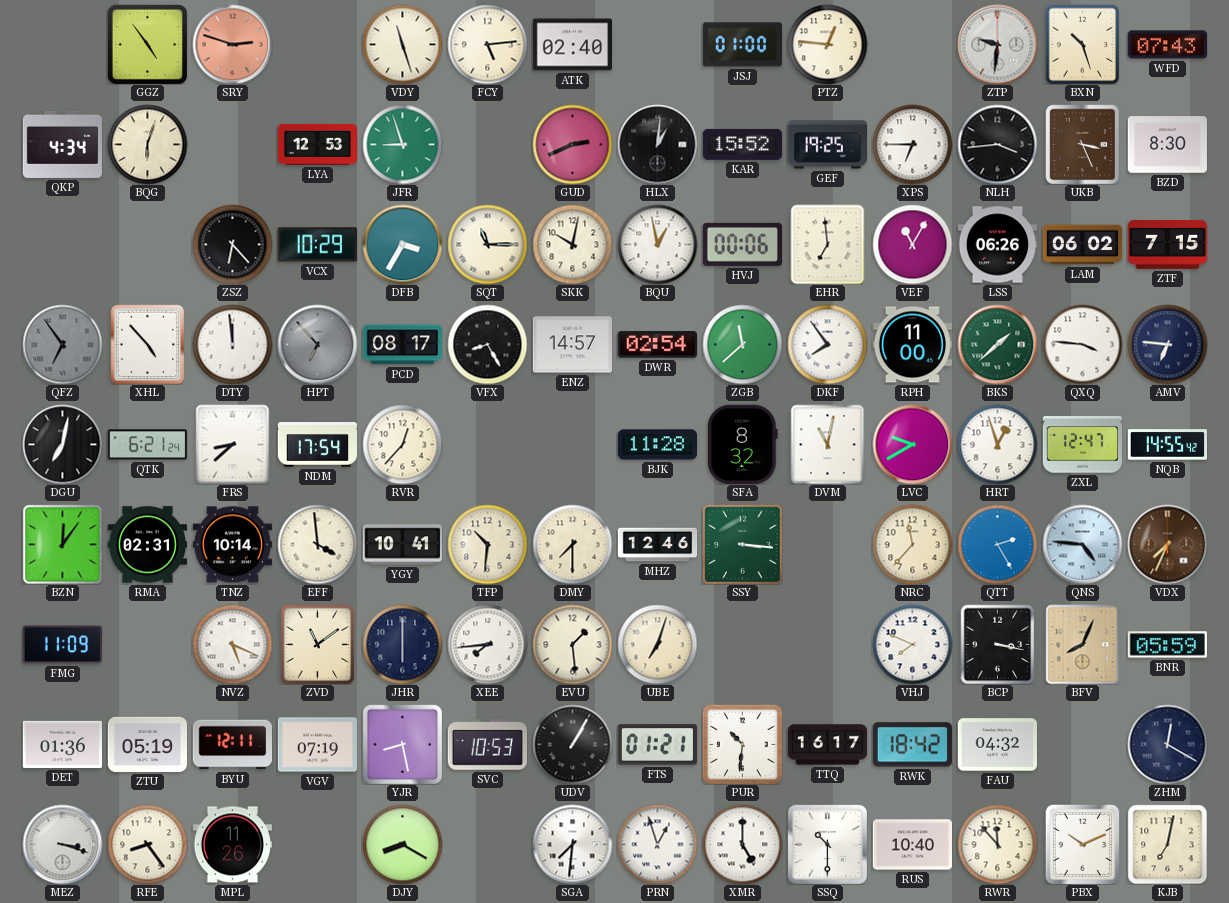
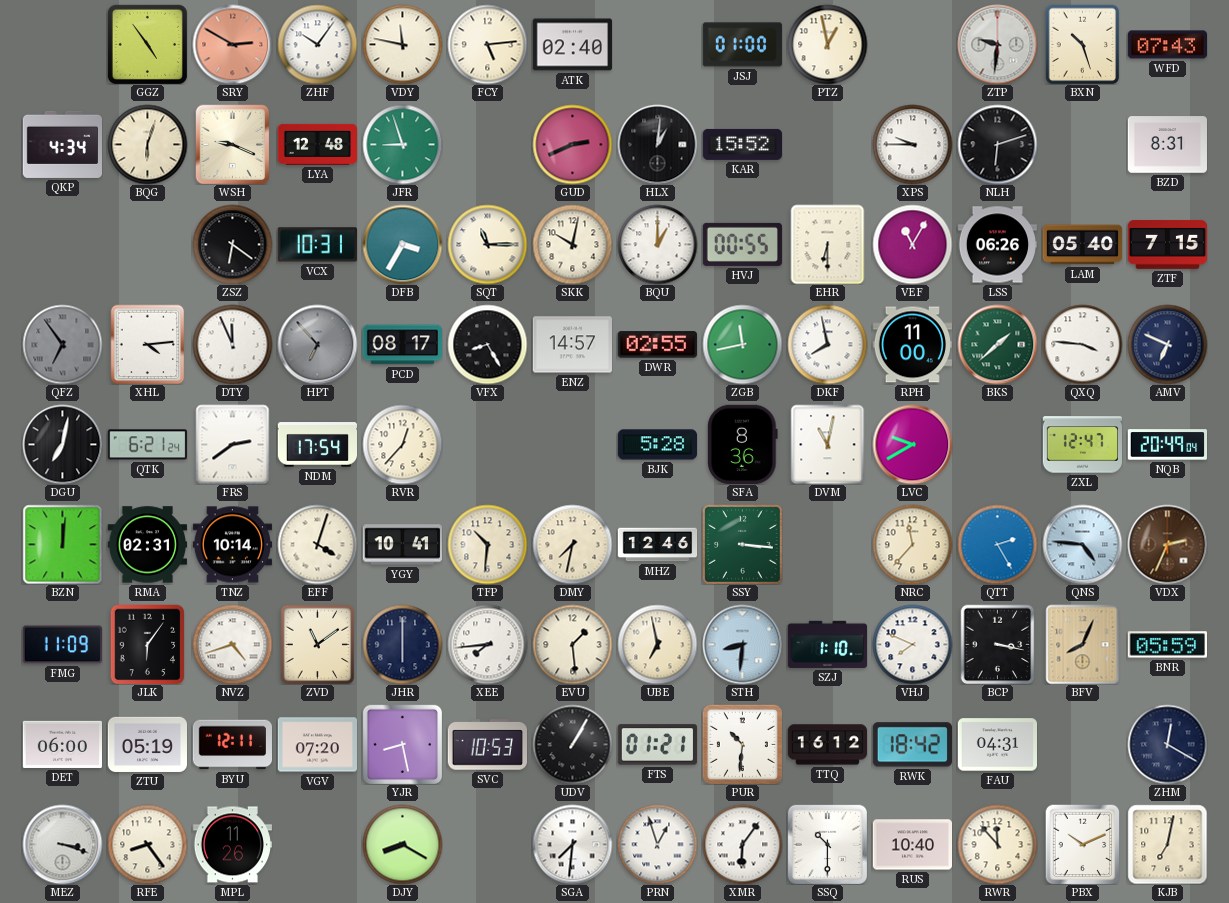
SRY: 2:48 -> 2:50
ZHF: none -> 10:06
VDY: 11:27 -> 11:47
PTZ: 12:46 -> 12:58
WSH: none -> 9:19
LYA: 12:53 -> 12:48
GEF: 19:25 -> none
XPS: 6:45 -> 9:45
NLH: 3:44 -> 6:12
UKB: 3:26 -> none
BZD: 8:30 -> 8:31
ZSZ: 6:23 -> 6:21
VCX: 10:29 -> 10:31
BQU: 12:58 -> 1:00
HVJ: 00:06 -> 00:55
EHR: 6:59 -> 6:30
LAM: 06:02 -> 05:40
XHL: 4:53 -> 4:14
DTY: 11:59 -> 11:56
DWR: 02:54 -> 02:55
ZGB: 11:38 -> 11:43
DKF: 7:54 -> 7:58
AMV: 6:46 -> 6:49
FRS: 8:38 -> 2:39
BJK: 11:28 -> 5:28
SFA: 8:32 -> 8:36
HRT: 12:57 -> none
NQB: 14:55 -> 20:49
BZN: 12:06 -> 12:01
EFF: 3:59 -> 4:03
DMY: 7:30 -> 7:32
VDX: 7:34 -> 2:34
JLK: none -> 6:06
NVZ: 5:19 -> 4:42
UBE: 7:03 -> 6:58
STH: none -> 8:31
SZJ: none -> 1:10
DET: 01:36 -> 06:00
VGV: 07:19 -> 07:20
TTQ: 16:17 -> 16:12
FAU: 04:32 -> 04:31
XMR: 5:00 -> 6:06
